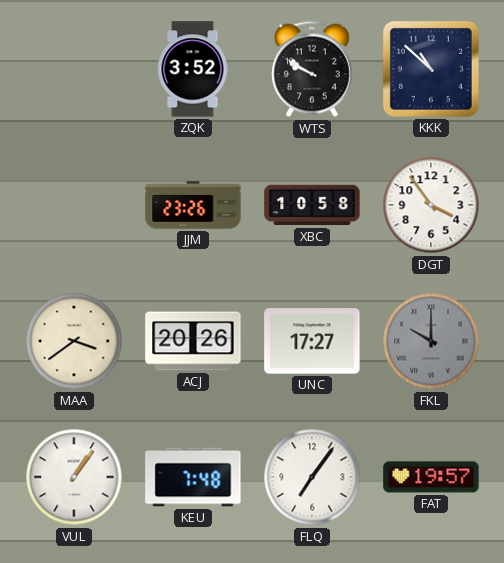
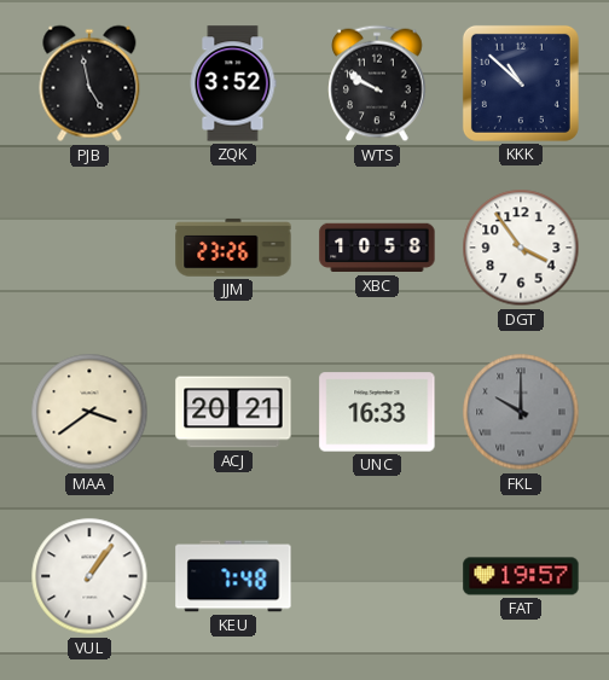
PJB: none -> 4:58
ACJ: 20:26 -> 20:21
UNC: 17:27 -> 16:33
FLQ: 7:06 -> none
